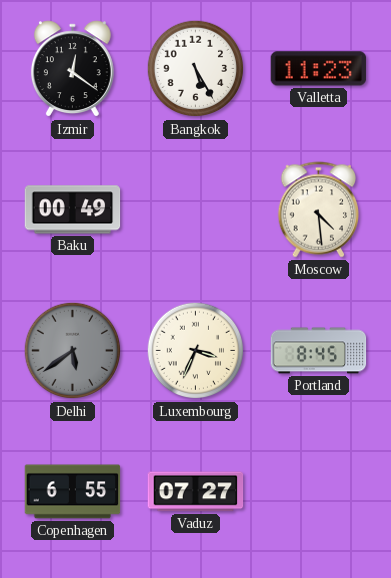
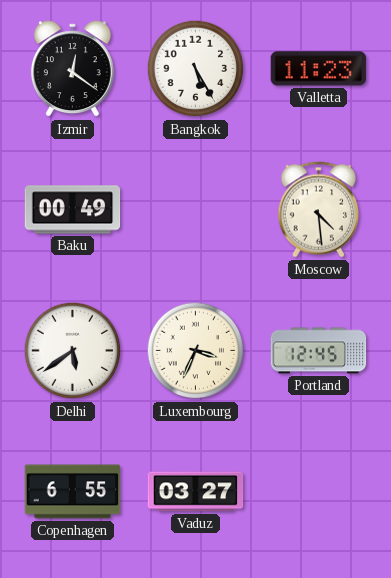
Delhi dial: grey -> white
Portland: 8:45 -> 12:45
Vaduz: 07:27 -> 03:27
